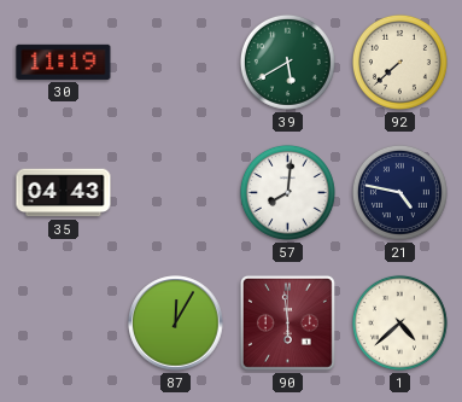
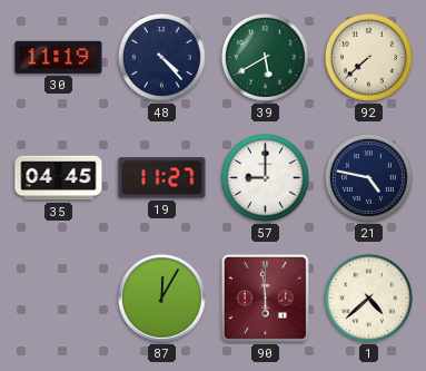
48: none -> 4:23
35: 04:43 -> 04:45
19: none -> 11:27
57: 8:01 -> 9:00
